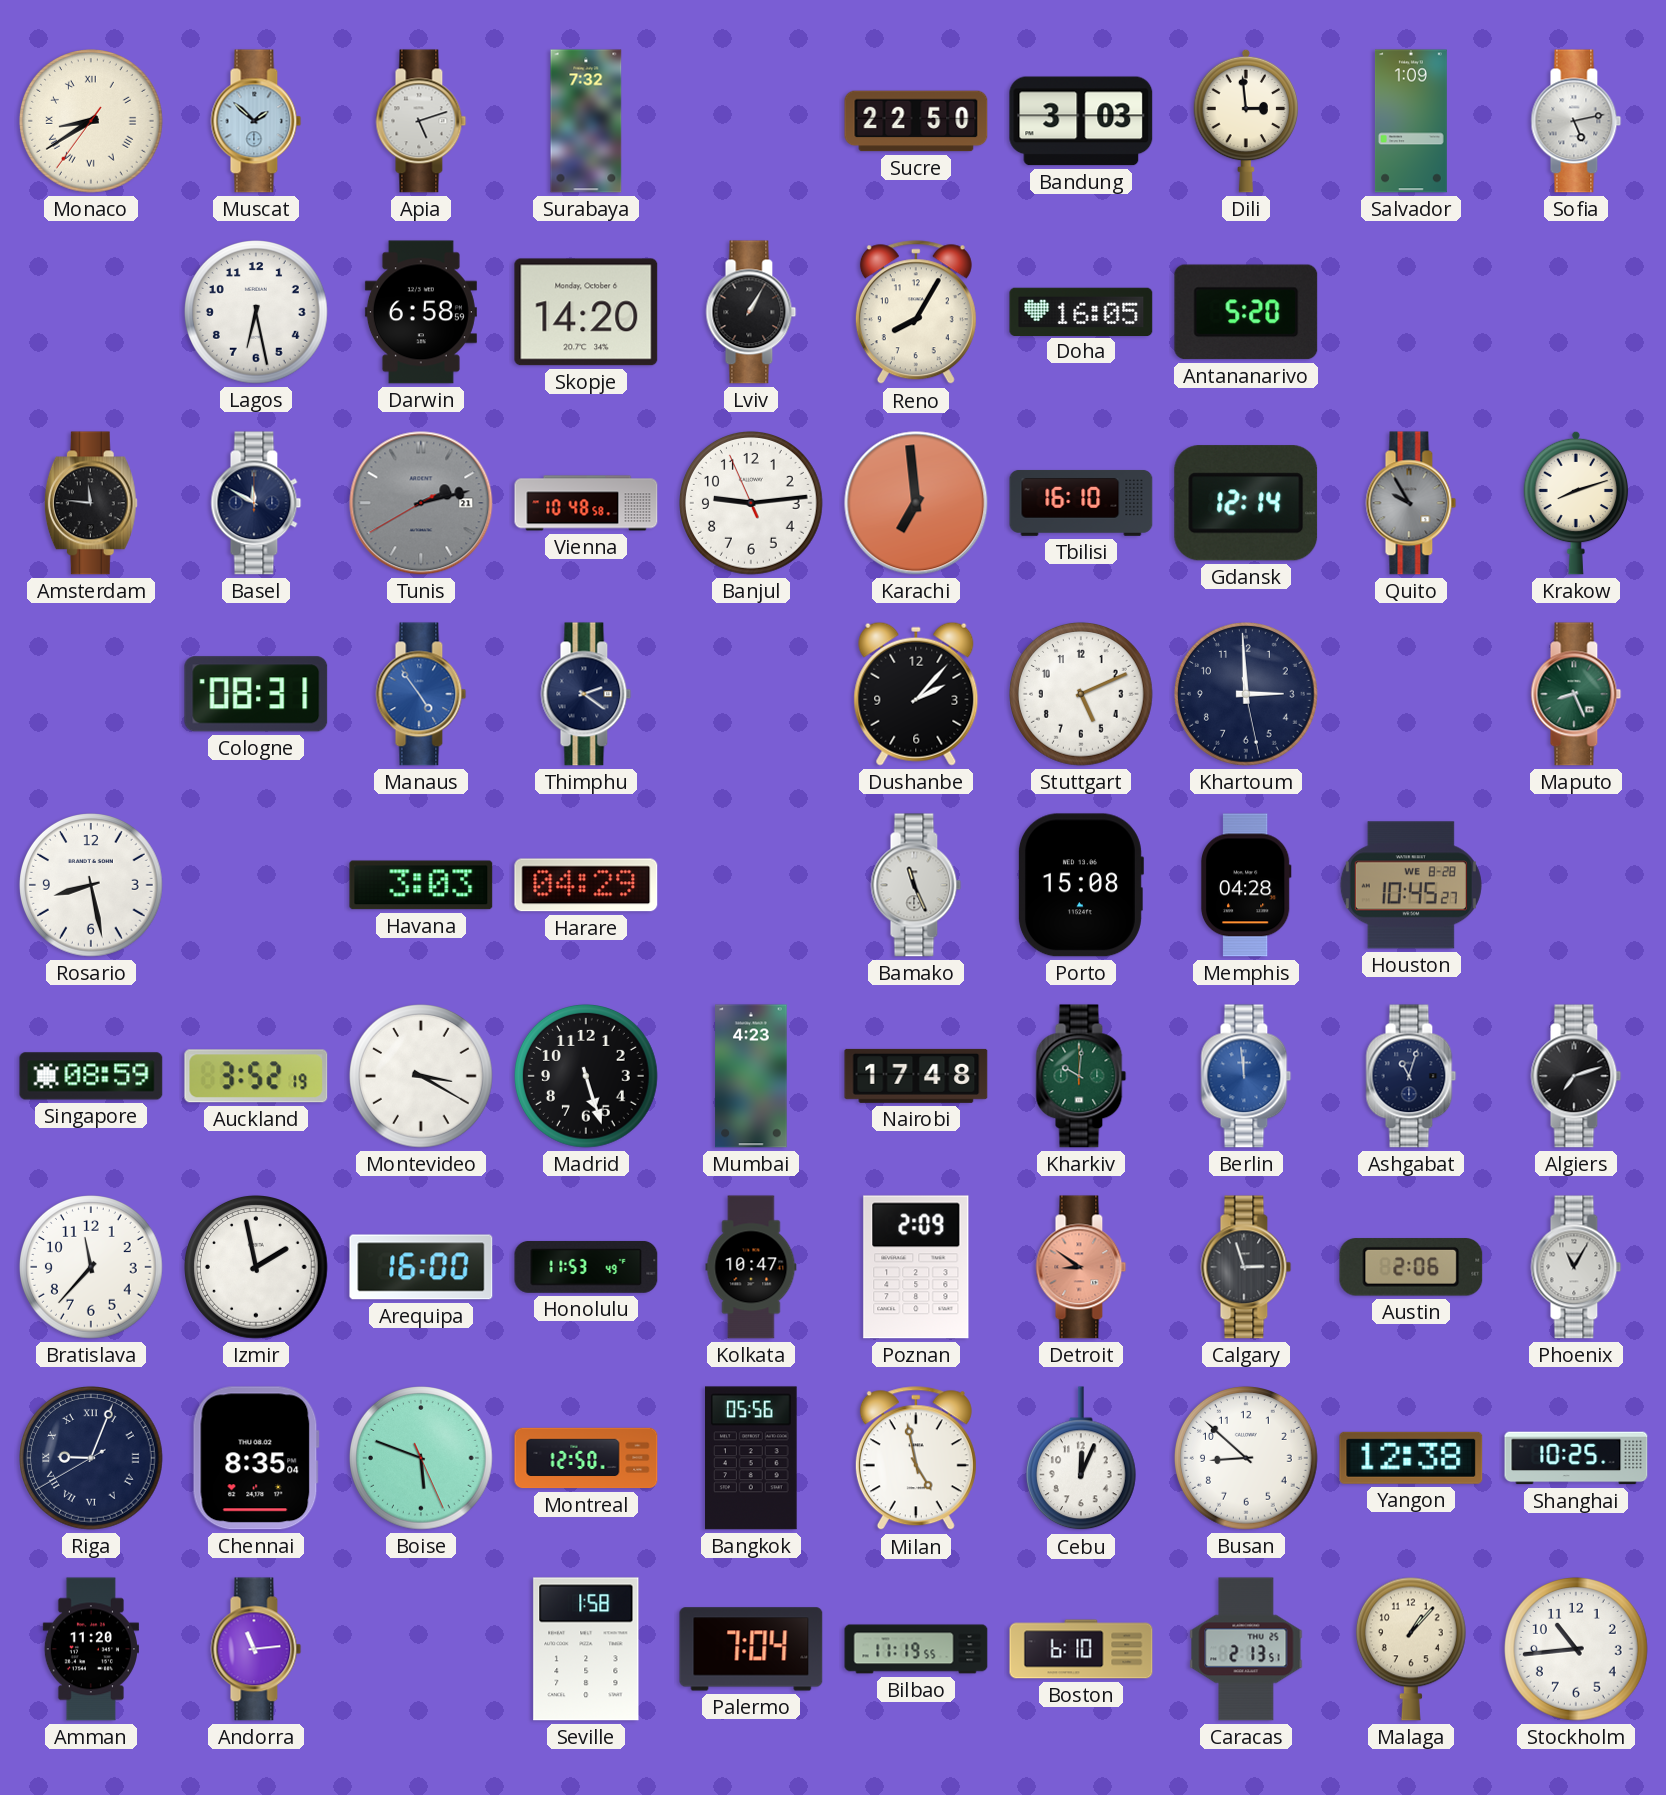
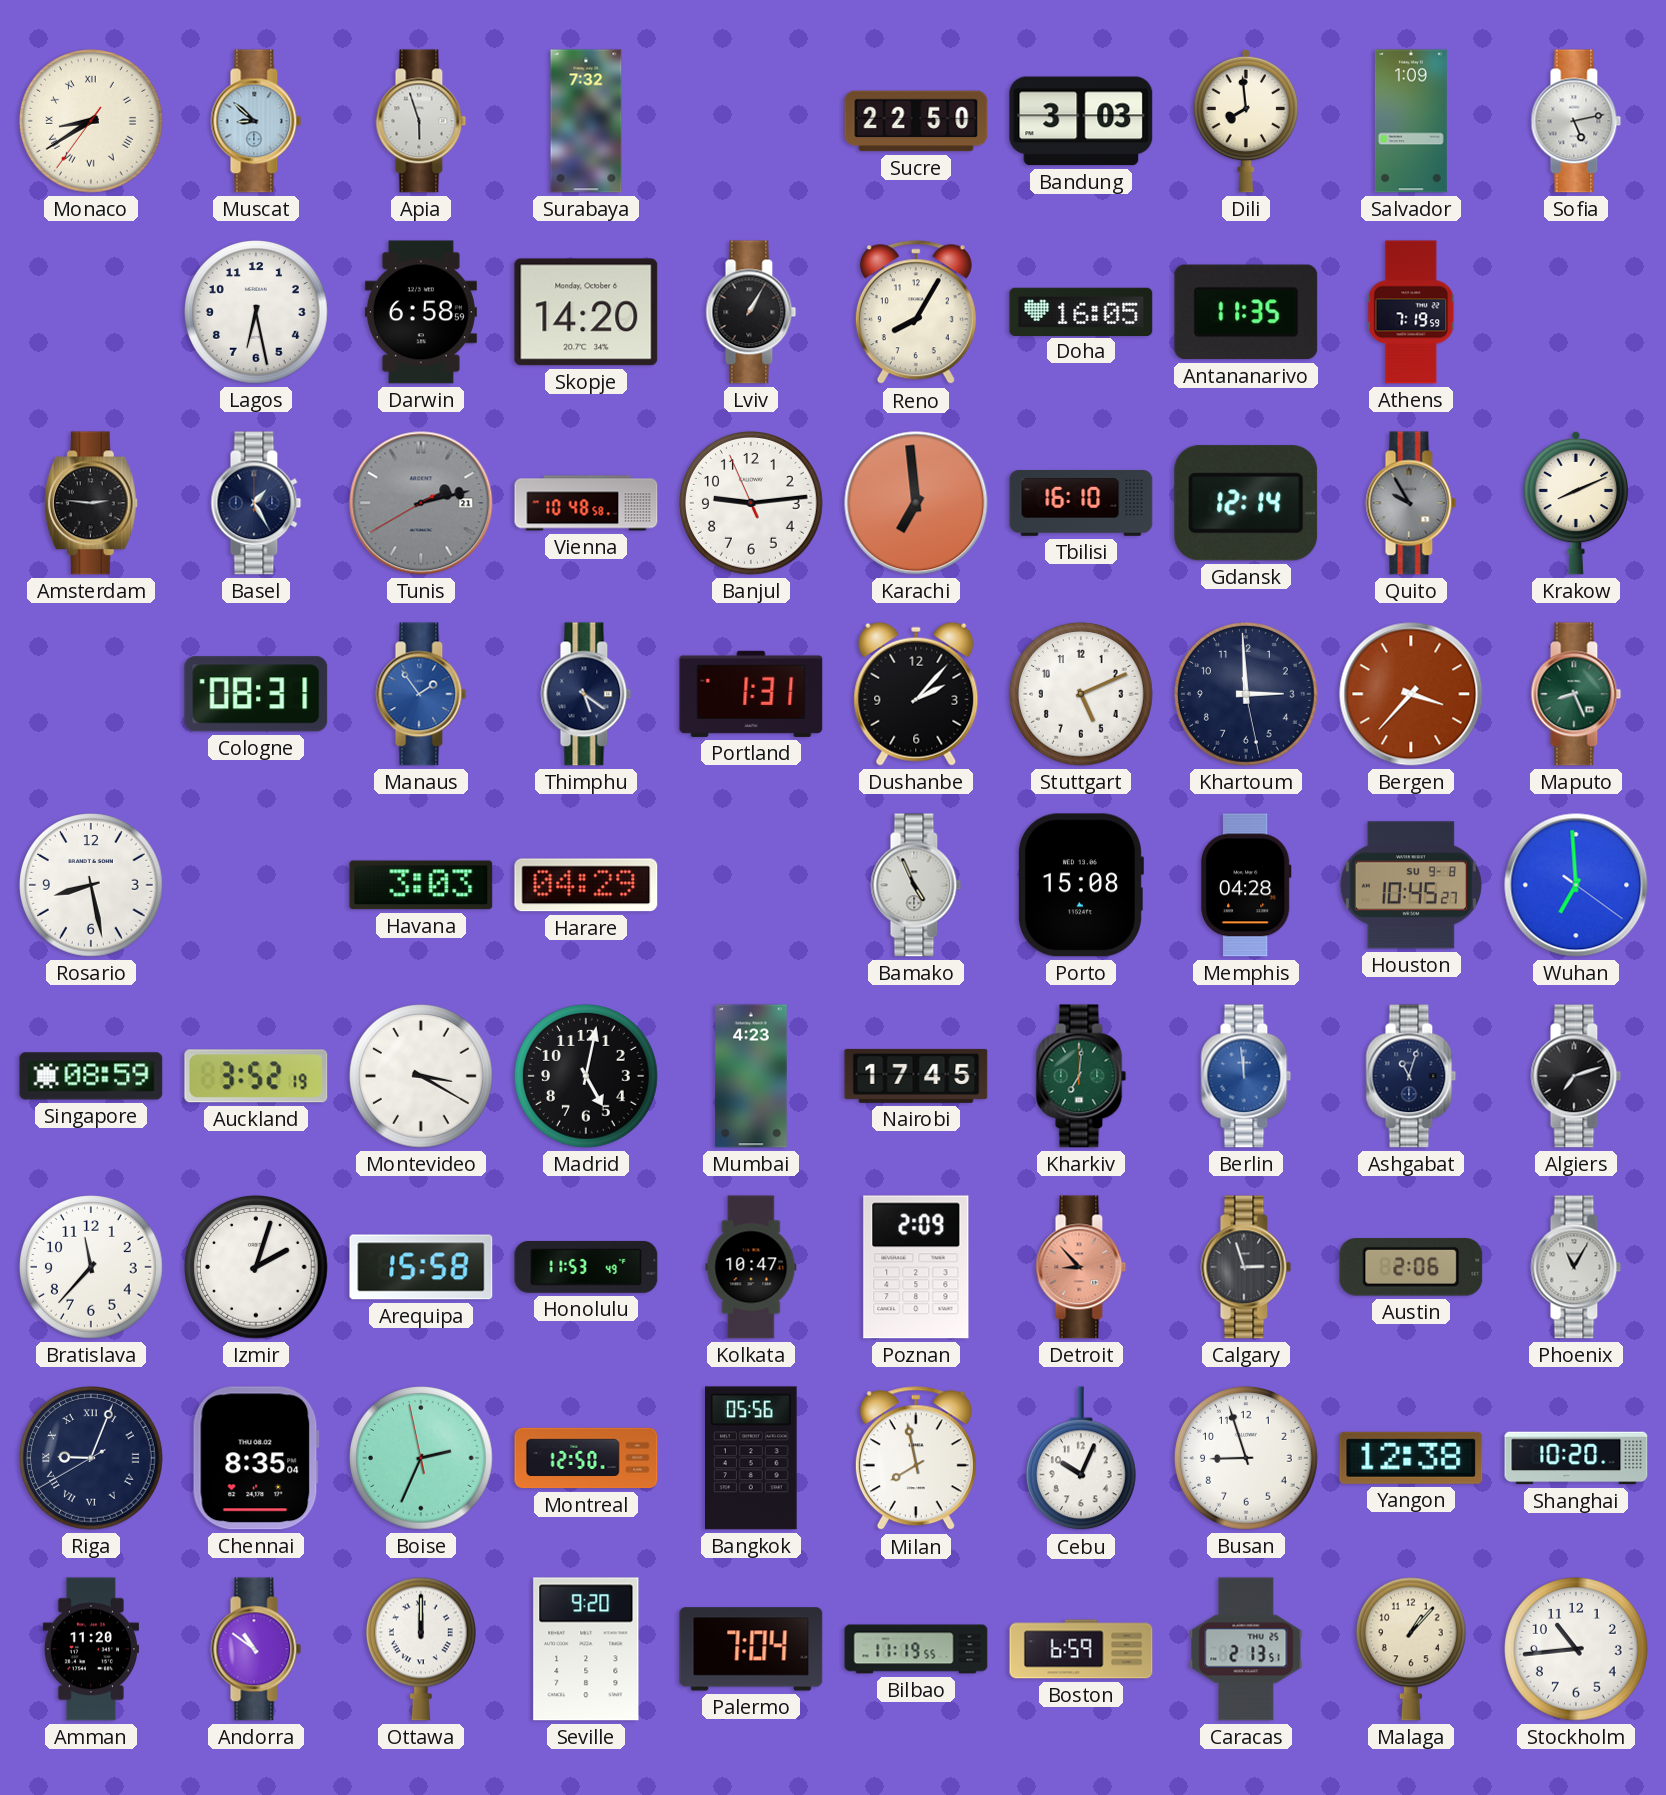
Muscat: 1:52 -> 8:52
Apia: 5:12 -> 5:57
Dili: 2:59 -> 7:59
Antananarivo: 5:20 -> 11:35
Athens: none -> 7:19
Amsterdam: 11:46 -> 2:46
Basel: 11:50 -> 1:25
Krakow: 8:12 -> 8:11
Manaus: 4:54 -> 1:54
Thimphu: 2:21 -> 5:21
Portland: none -> 1:31
Bergen: none -> 3:37
Bamako: 11:26 -> 4:56
Houston date: WE 8-28 -> SU 9-8
Wuhan: none -> 6:59
Madrid: 5:27 -> 5:02
Nairobi: 17:48 -> 17:45
Kharkiv: 10:01 -> 7:01
Izmir: 1:58 -> 2:03
Arequipa: 16:00 -> 15:58
Detroit: 8:51 -> 8:53
Boise: 5:48 -> 2:33
Milan: 4:58 -> 7:58
Cebu: 12:04 -> 10:04
Busan: 8:52 -> 8:57
Shanghai: 10:25 -> 10:20
Andorra: 11:14 -> 10:51
Ottawa: none -> 12:00
Seville: 1:58 -> 9:20
Boston: 6:10 -> 6:59
